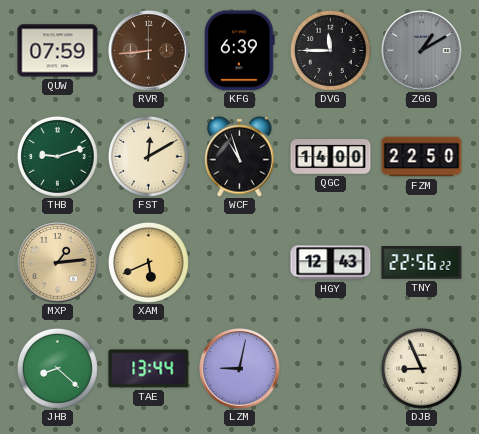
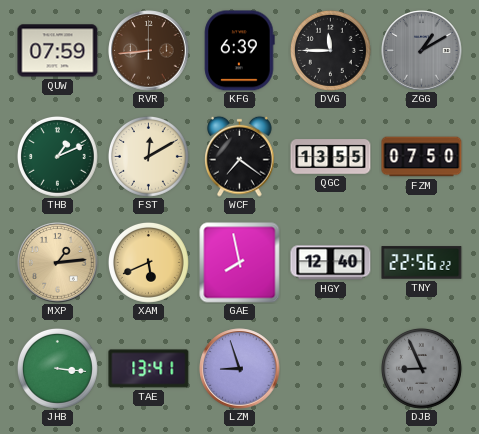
THB: 9:12 -> 1:11
WCF: 10:57 -> 7:21
QGC: 14:00 -> 13:55
FZM: 22:50 -> 07:50
GAE: none -> 7:58
HGY: 12:43 -> 12:40
JHB: 8:22 -> 3:16
TAE: 13:44 -> 13:41
LZM: 9:02 -> 8:57
DJB dial: cream -> grey
